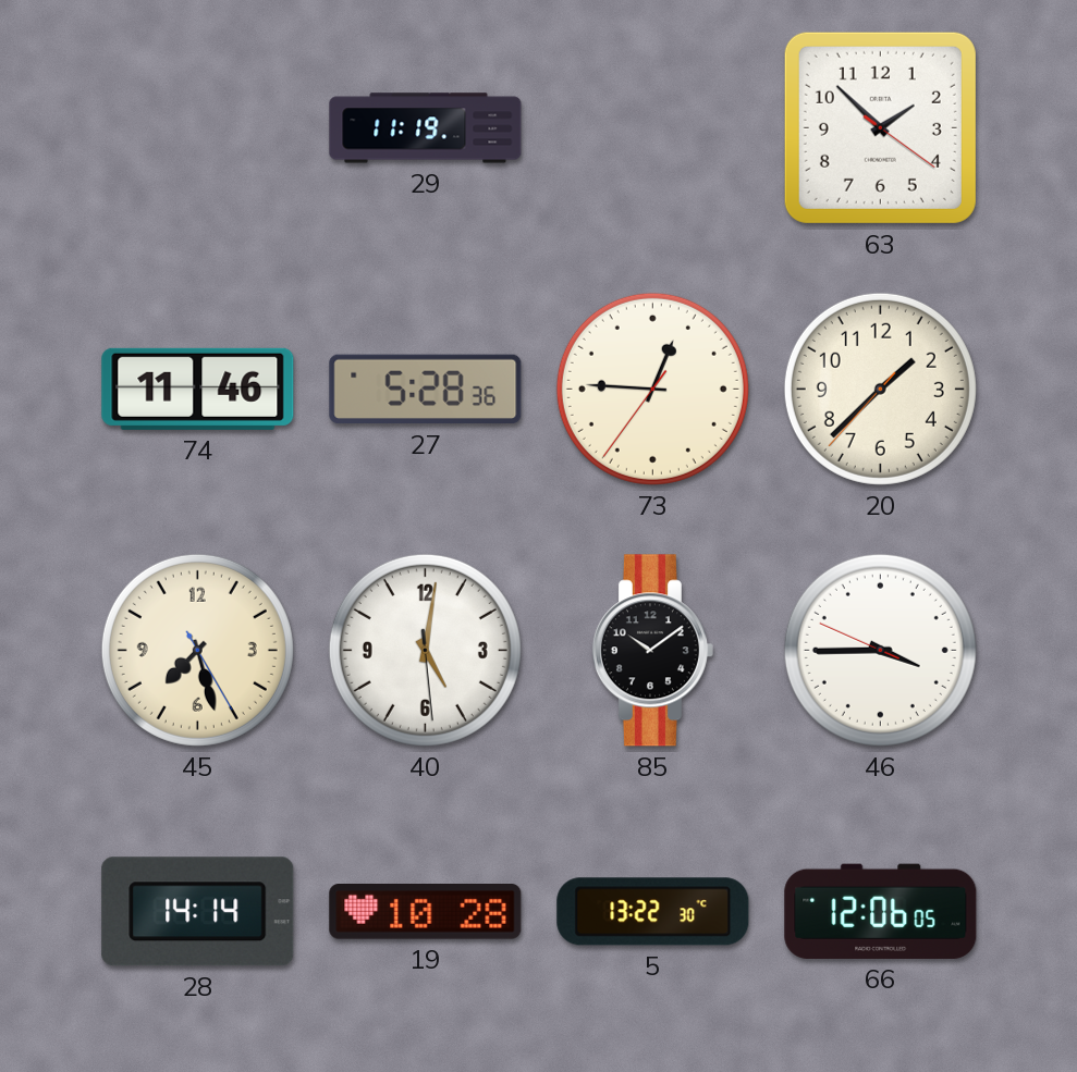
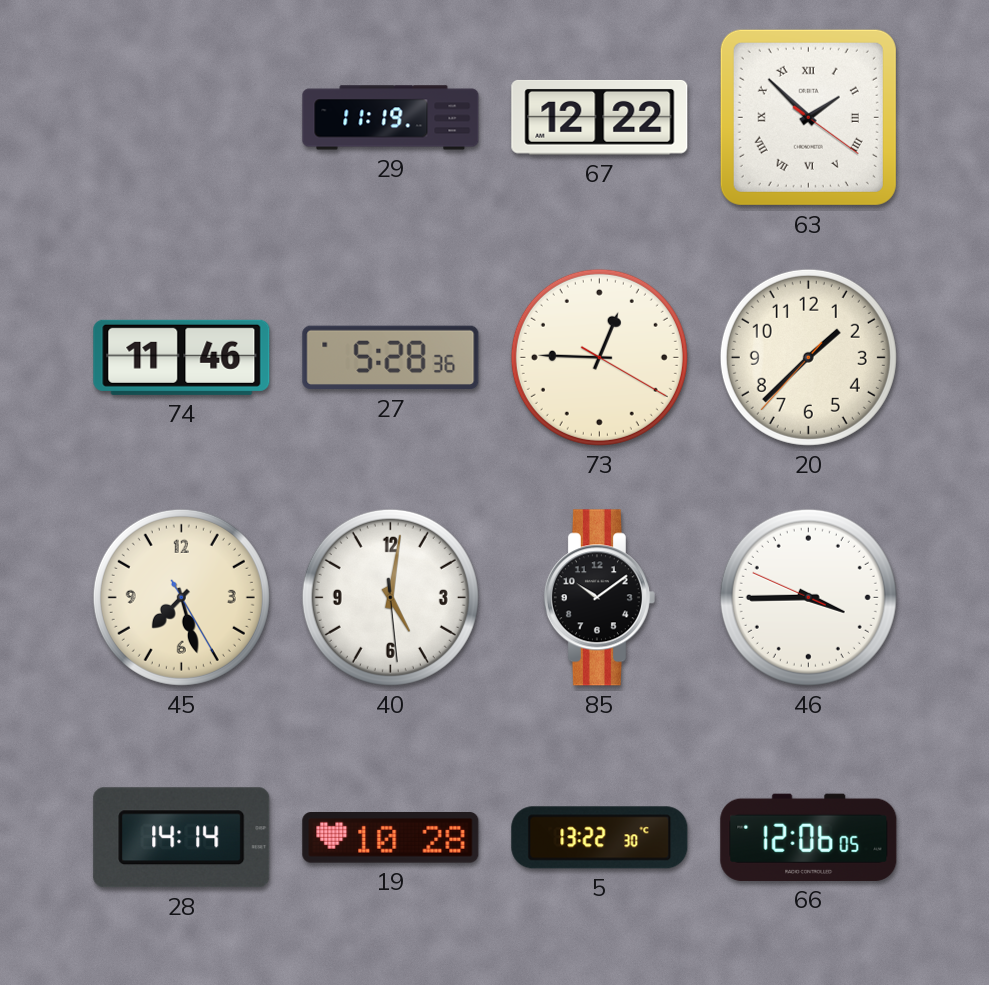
67: none -> 12:22
63 numerals: Arabic -> Roman
73: 12:45:36 -> 12:45:20
